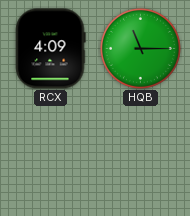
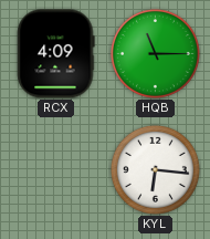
KYL: none -> 6:16
